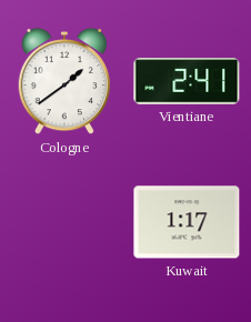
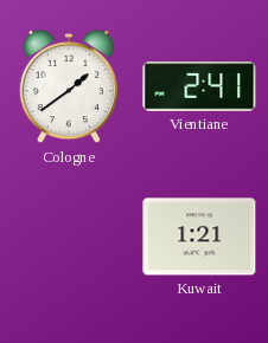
Kuwait: 1:17 -> 1:21
